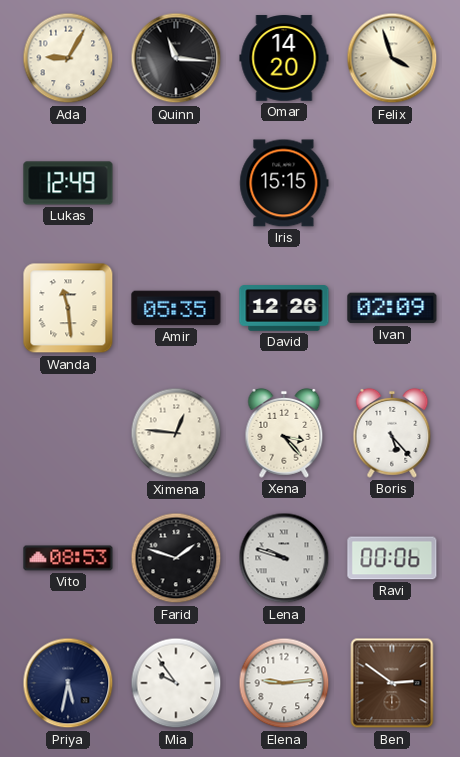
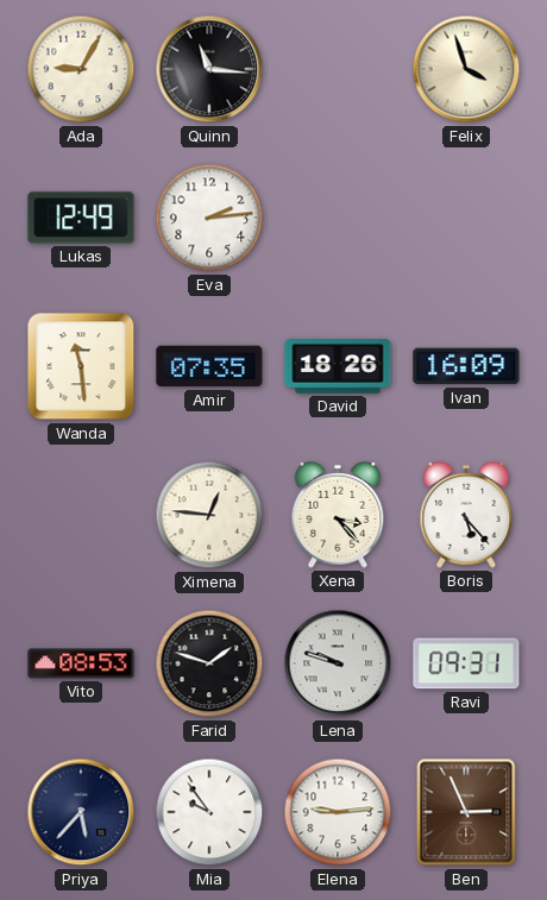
Omar: 14:20 -> none
Eva: none -> 2:14
Iris: 15:15 -> none
Amir: 05:35 -> 07:35
David: 12:26 -> 18:26
Ivan: 02:09 -> 16:09
Ravi: 00:06 -> 09:31
Priya: 5:32 -> 5:37
Ben: 2:51 -> 2:56
